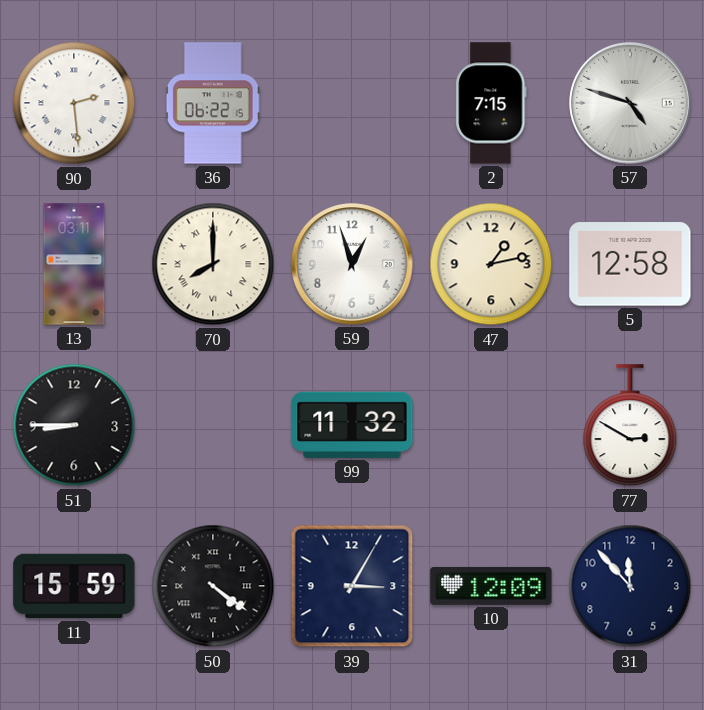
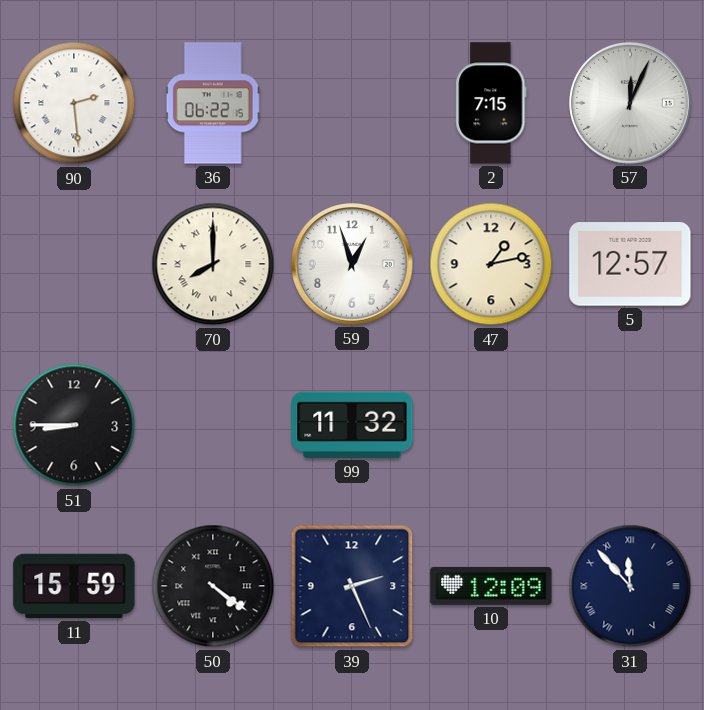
57: 4:48 -> 12:04
13: 03:11 -> none
5: 12:58 -> 12:57
77: 2:50 -> none
39: 3:05 -> 2:26
31 numerals: Arabic -> Roman
